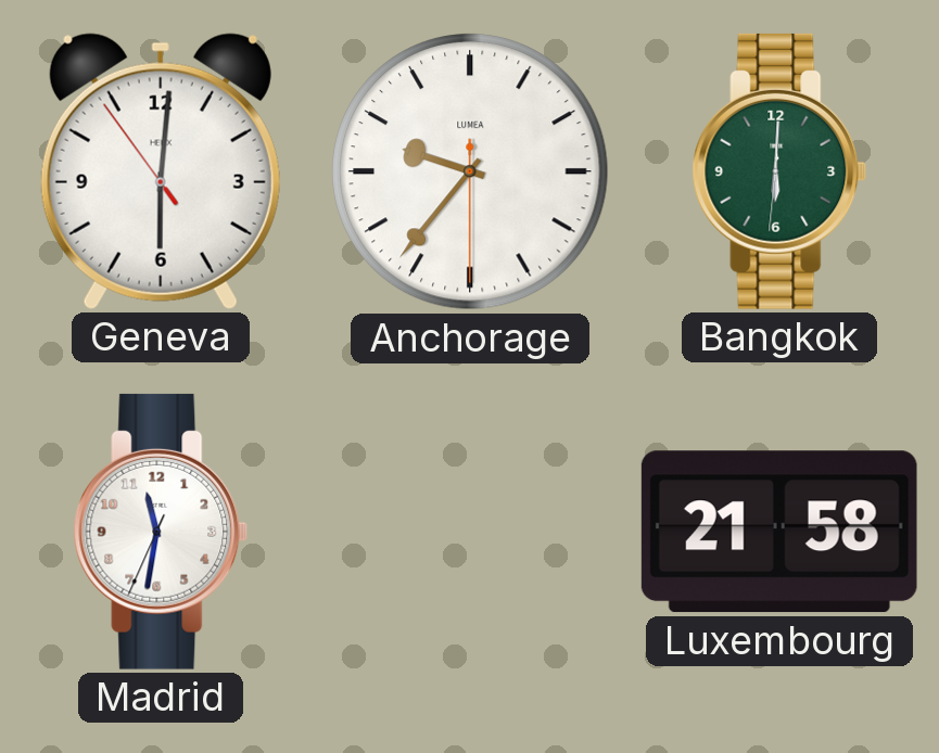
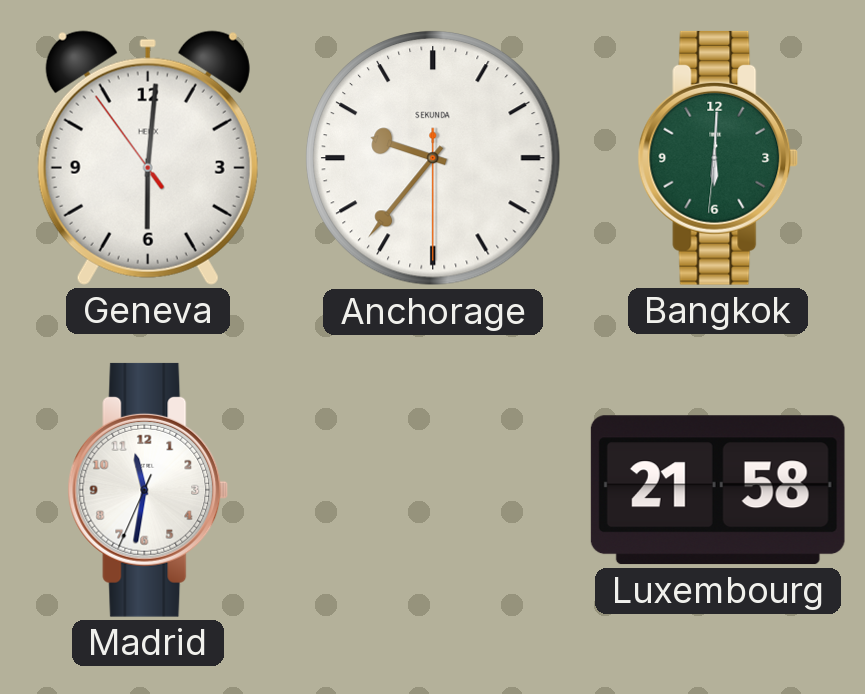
Anchorage brand: LUMEA -> SEKUNDA
